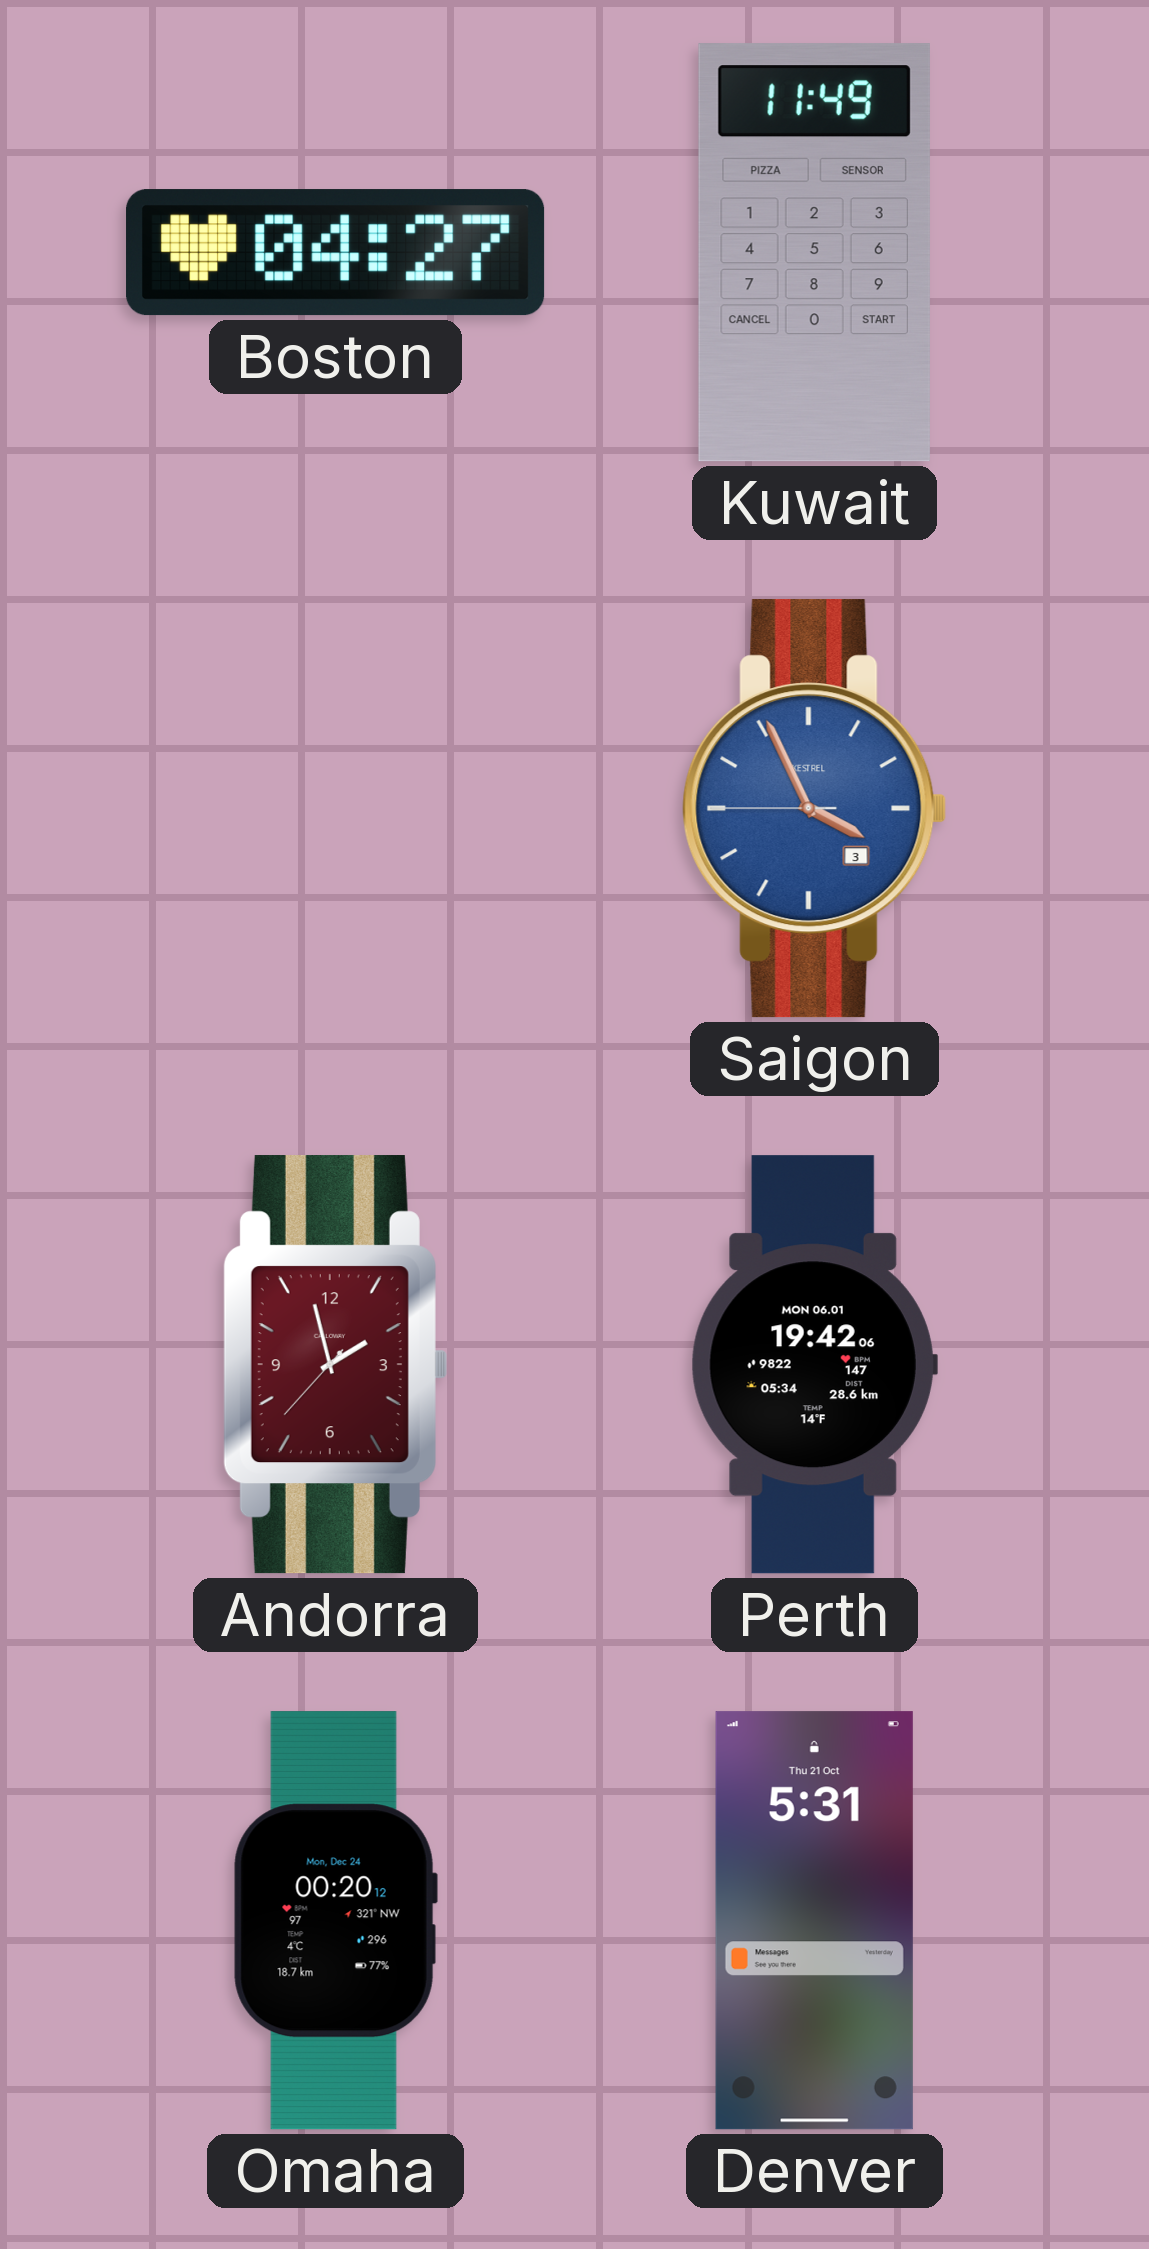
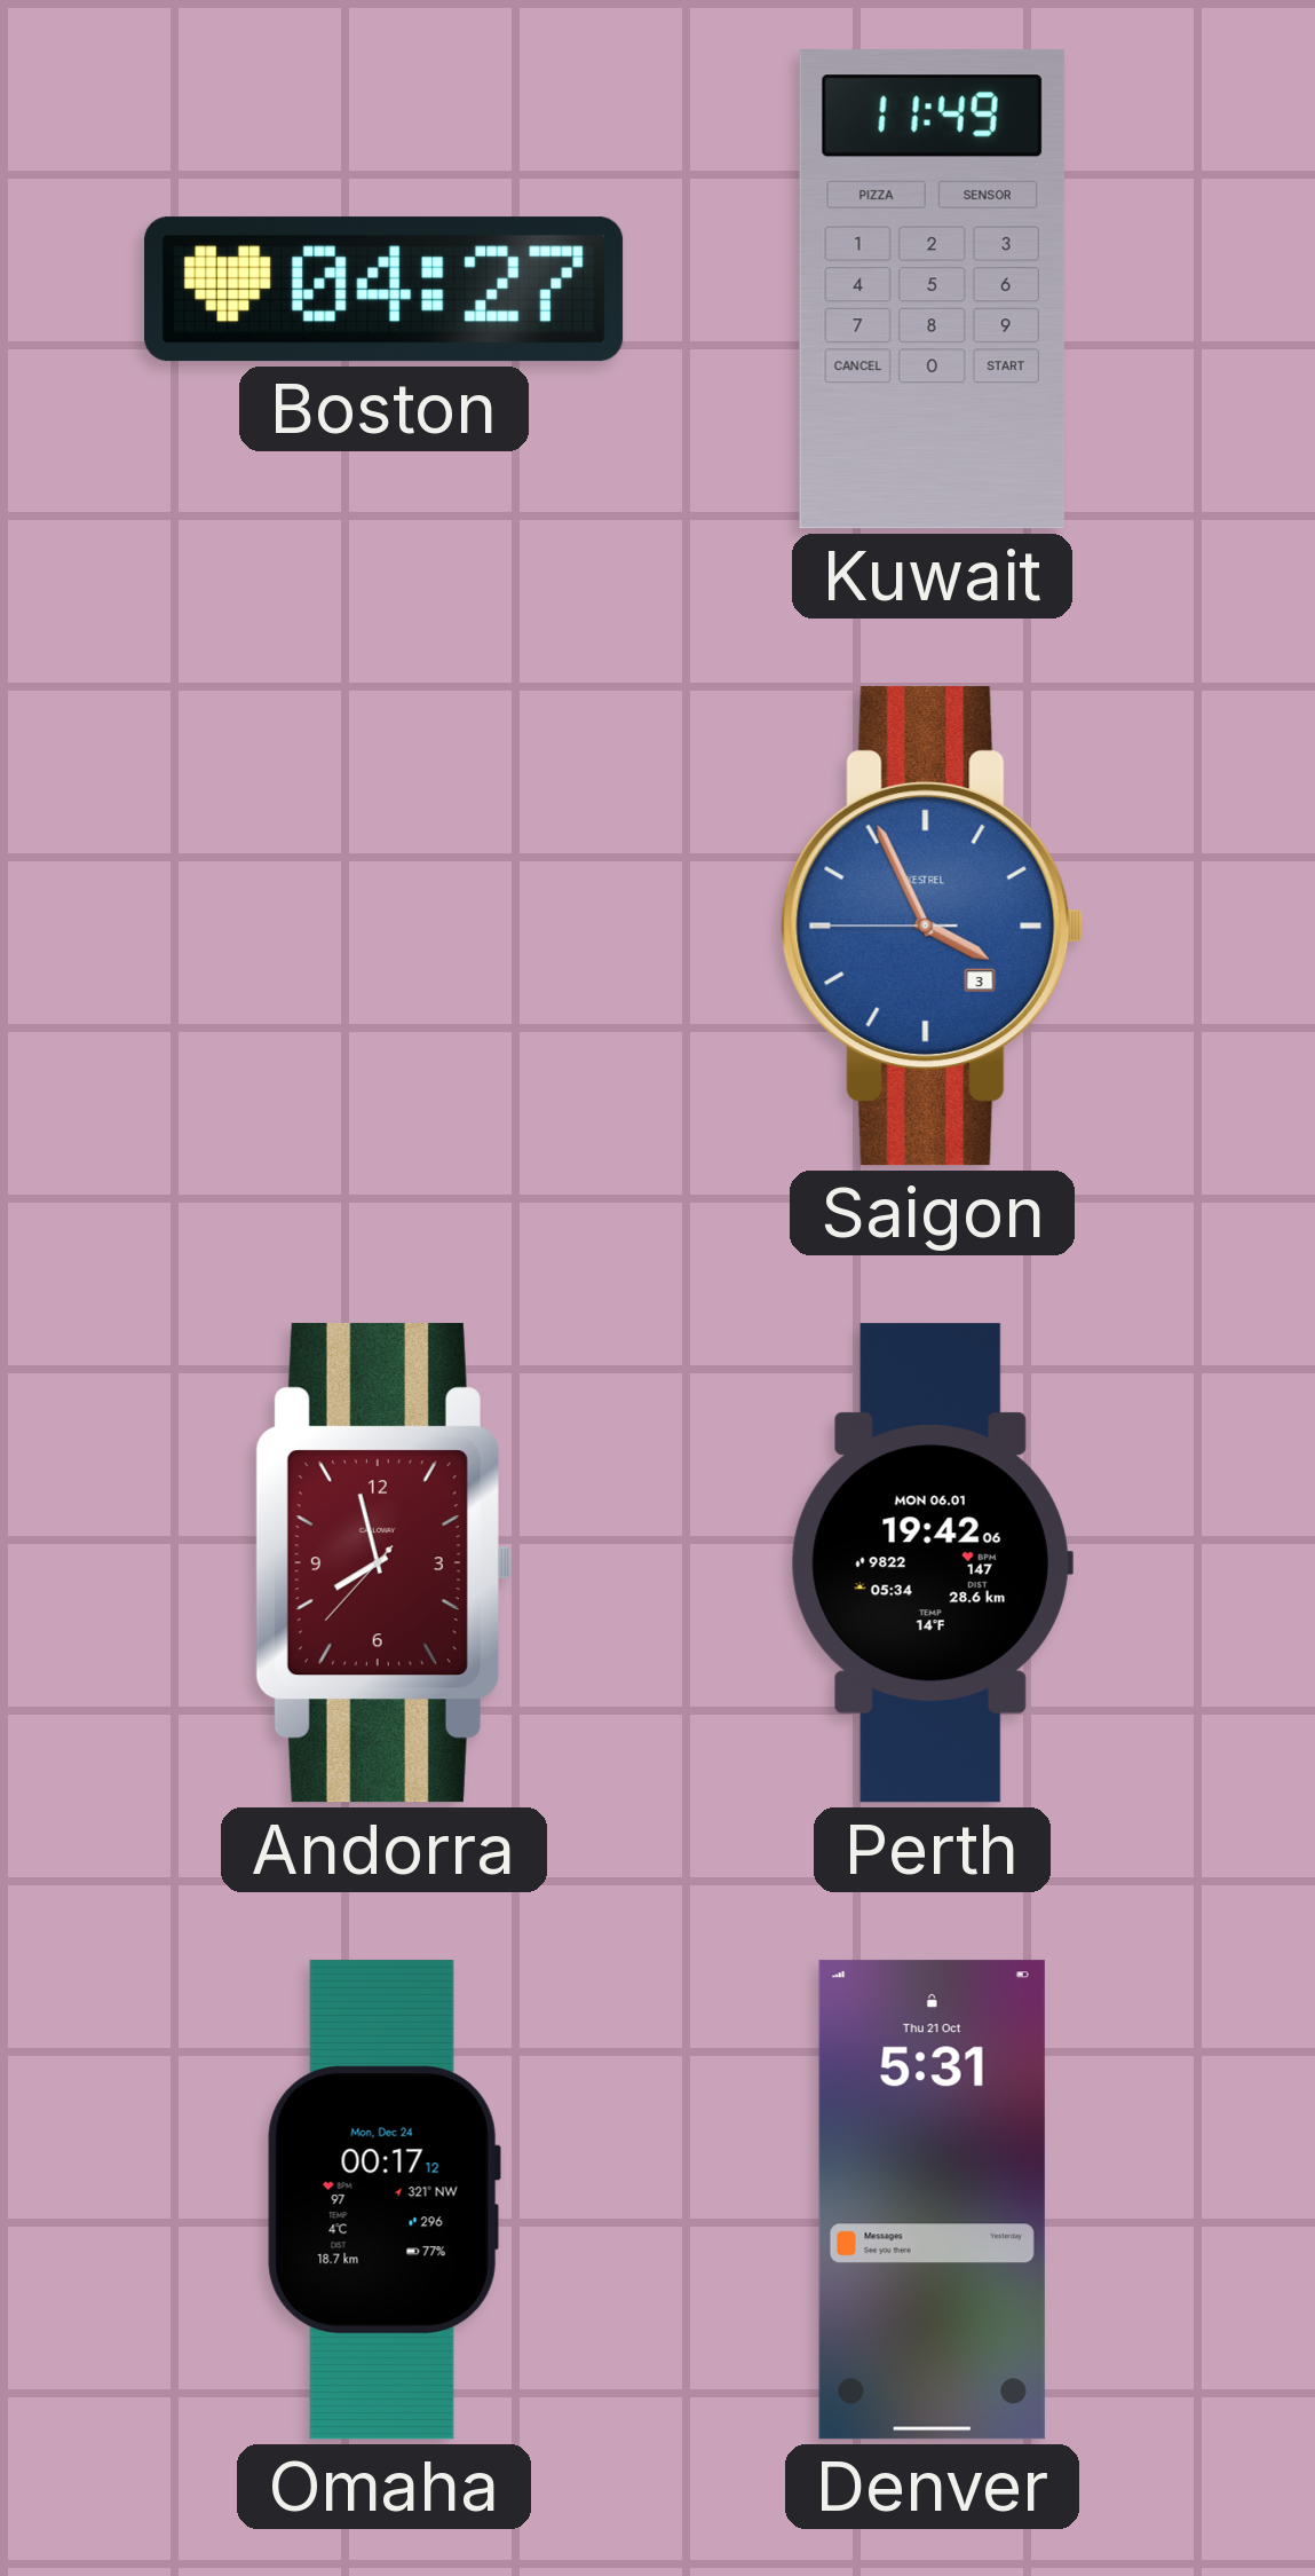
Andorra: 1:57 -> 7:57
Omaha: 00:20 -> 00:17
